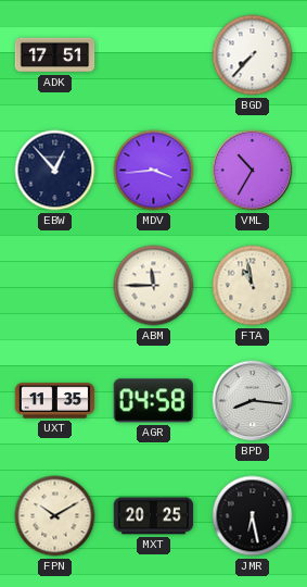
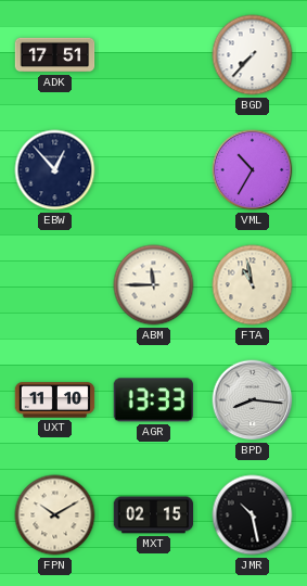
MDV: 3:44 -> none
UXT: 11:35 -> 11:10
AGR: 04:58 -> 13:33
MXT: 20:25 -> 02:15
JMR: 6:28 -> 10:28
